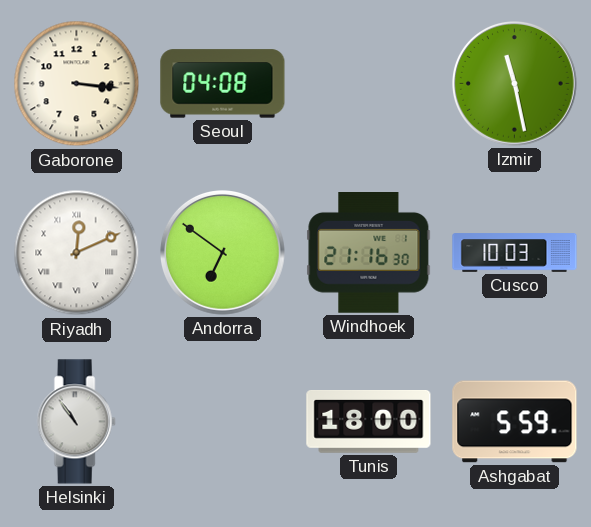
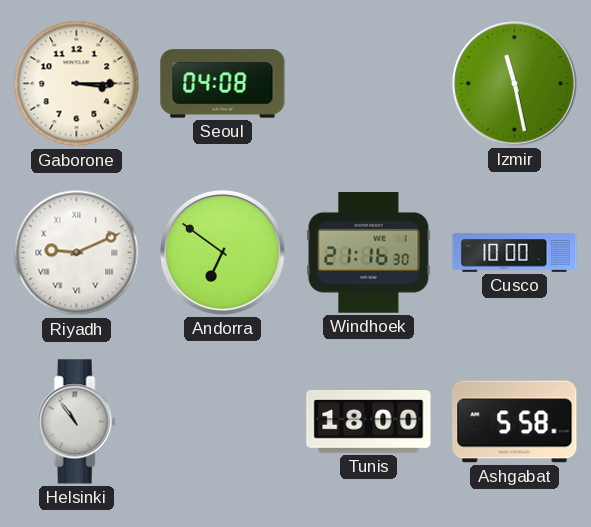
Gaborone: 3:16 -> 3:15
Riyadh: 12:11 -> 9:11
Cusco: 10:03 -> 10:00
Ashgabat: 5:59 -> 5:58
